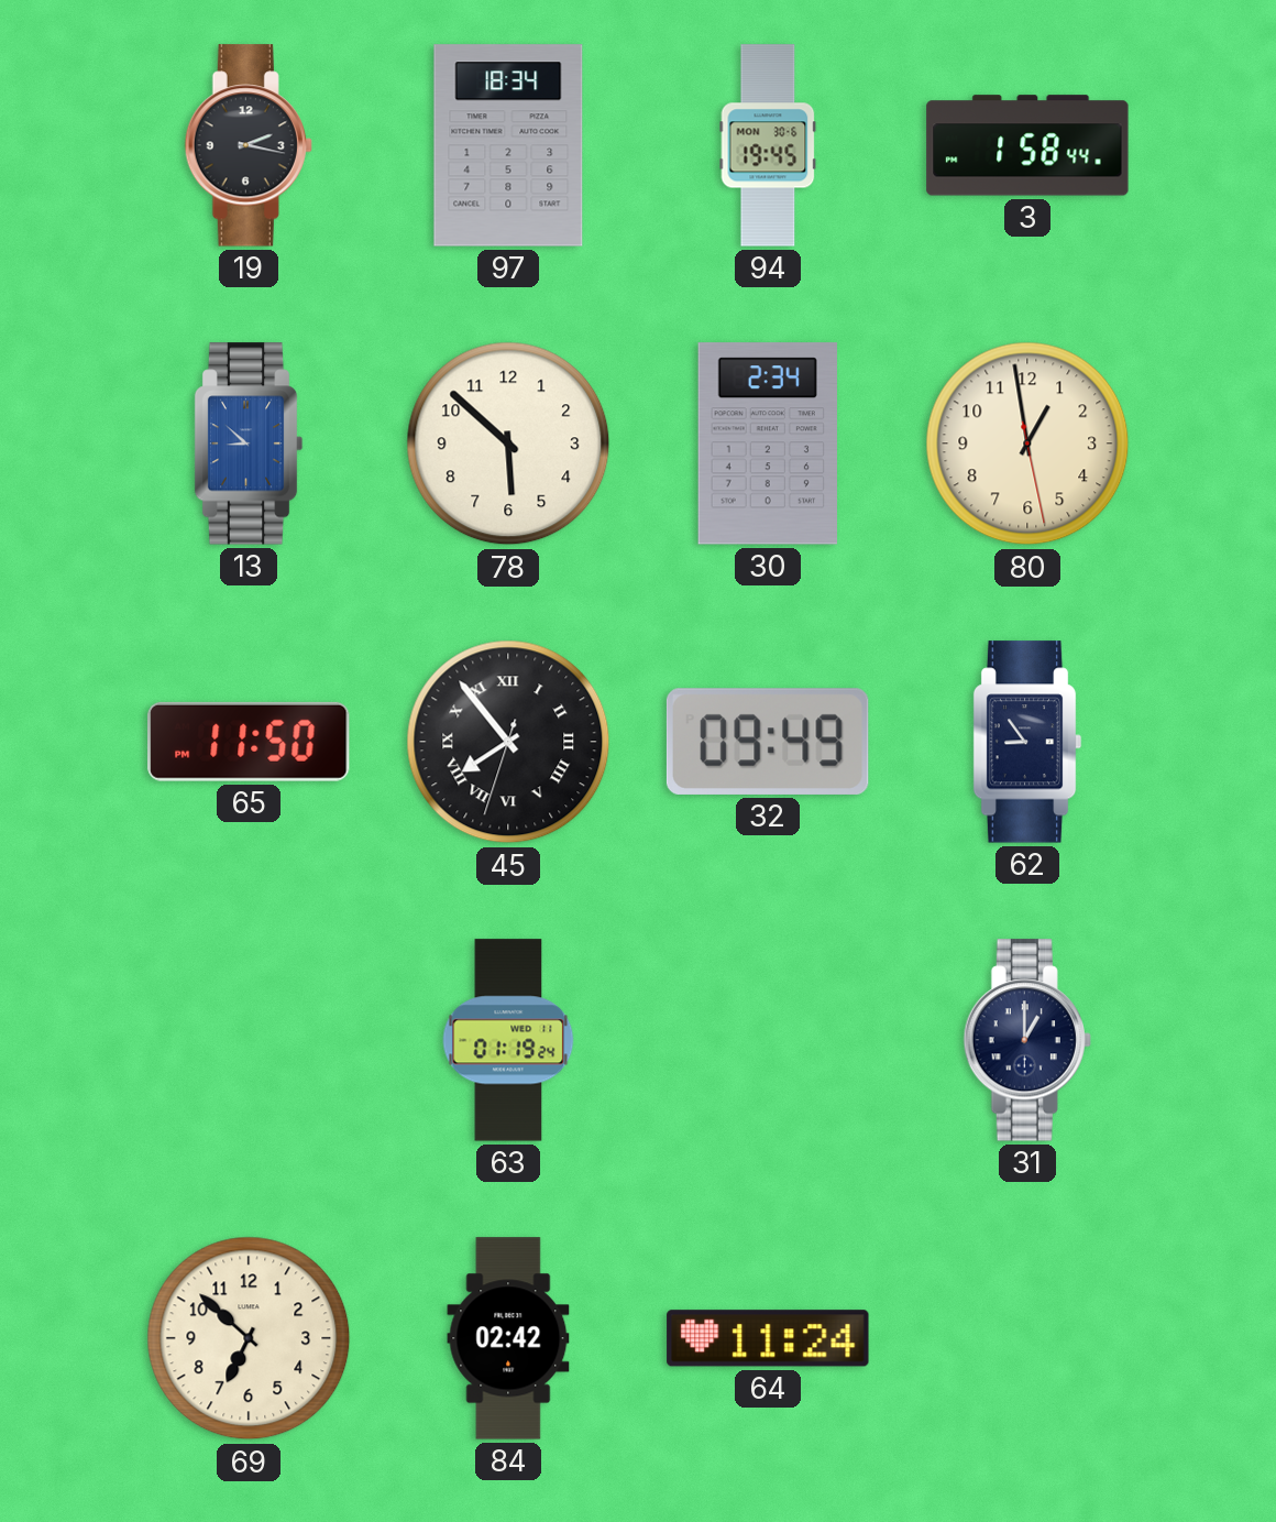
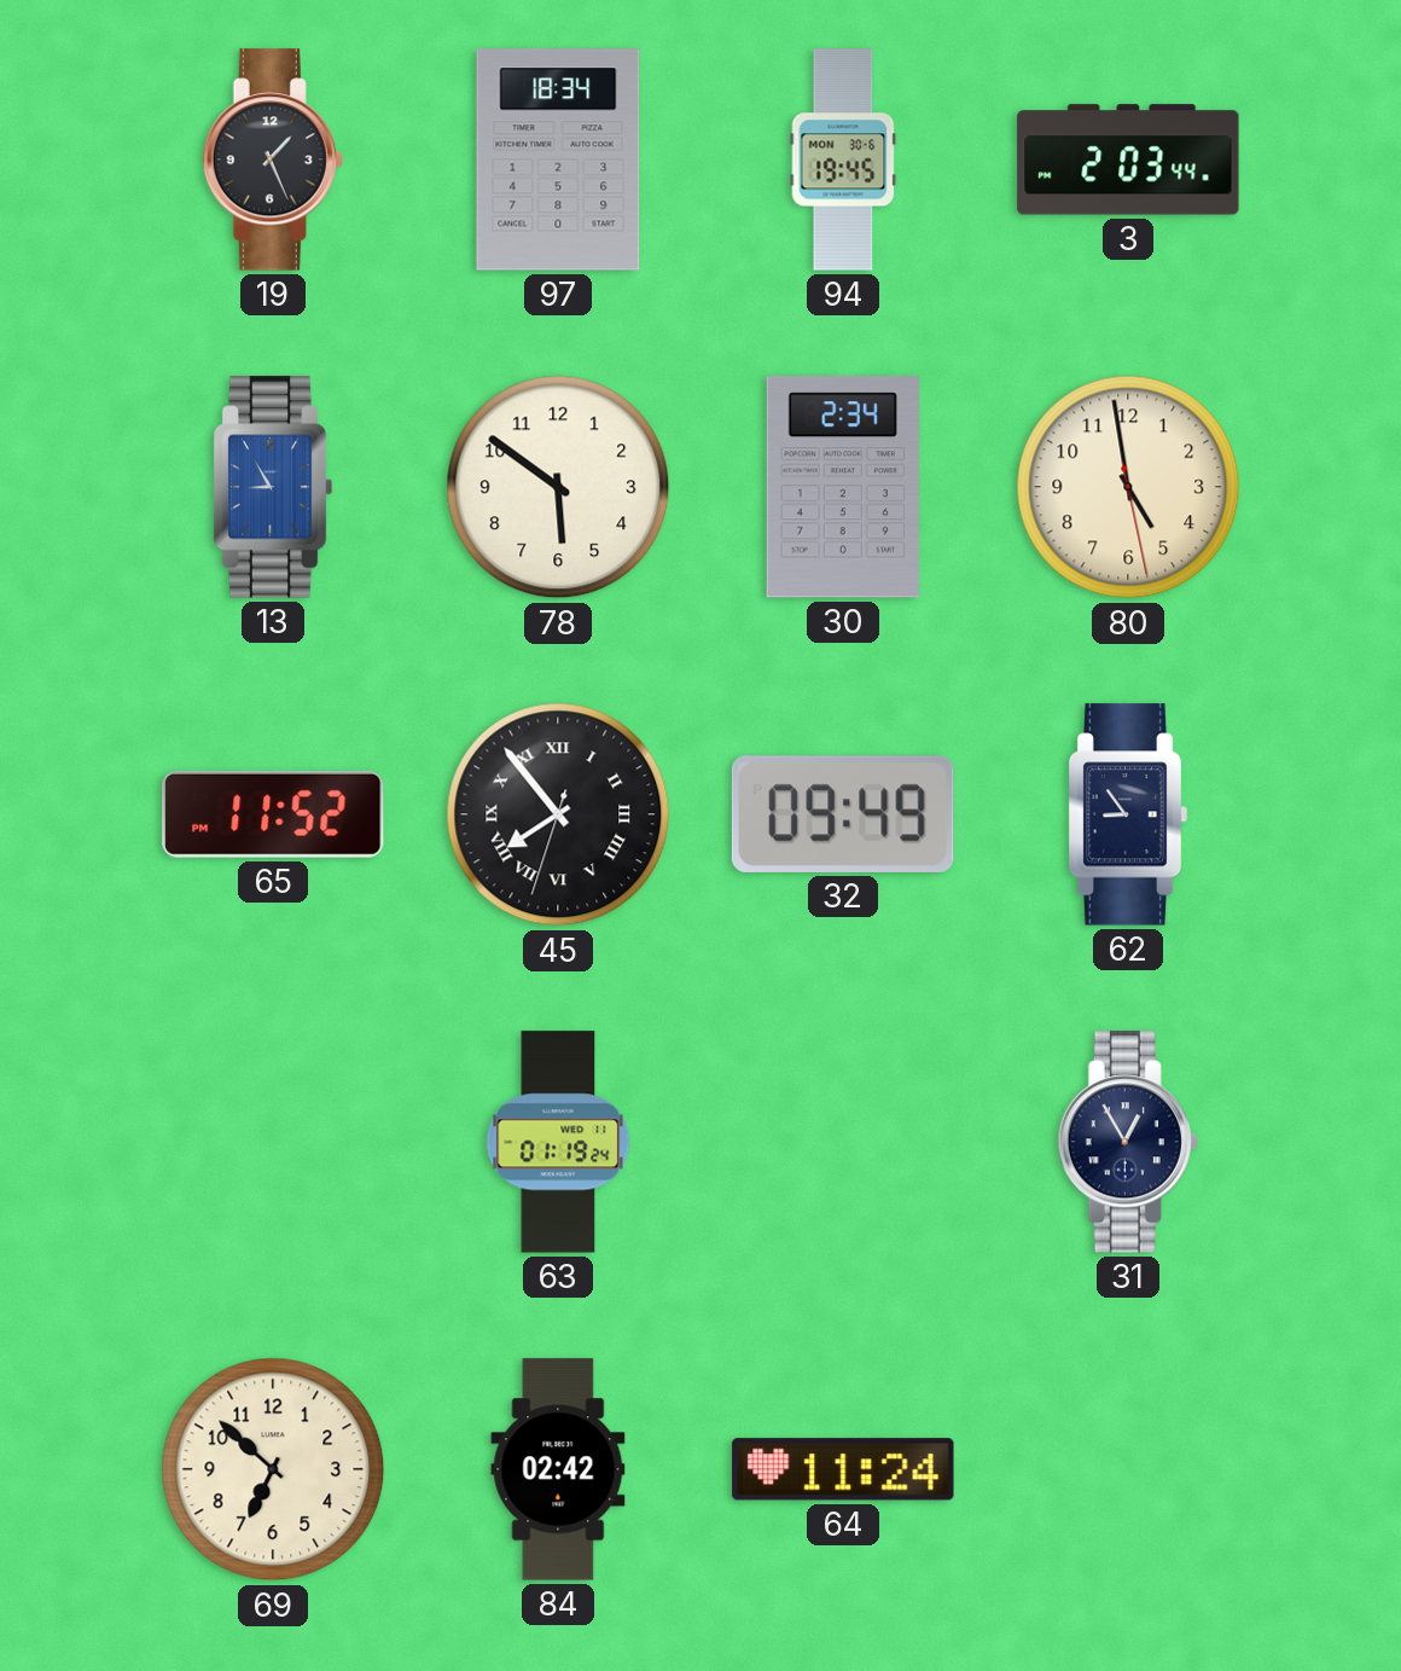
19: 2:17 -> 1:26
3: 1:58 -> 2:03
13: 8:52 -> 8:55
78: 5:52 -> 5:51
80: 12:58 -> 4:58
65: 11:50 -> 11:52
31: 1:00 -> 12:55
